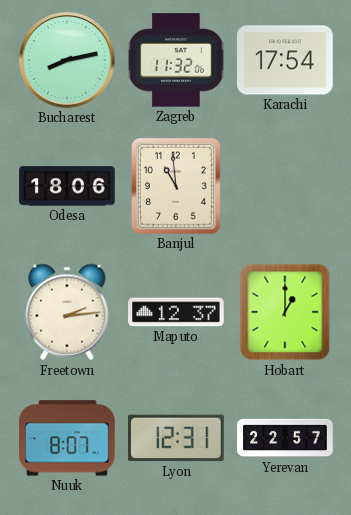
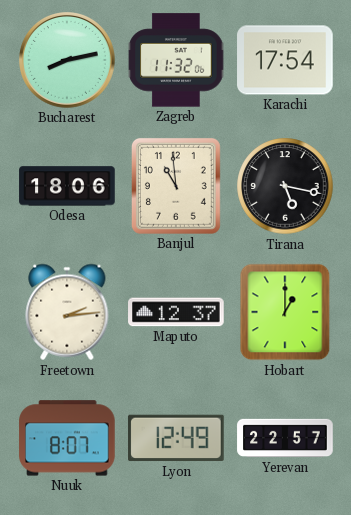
Tirana: none -> 5:17
Lyon: 12:31 -> 12:49
